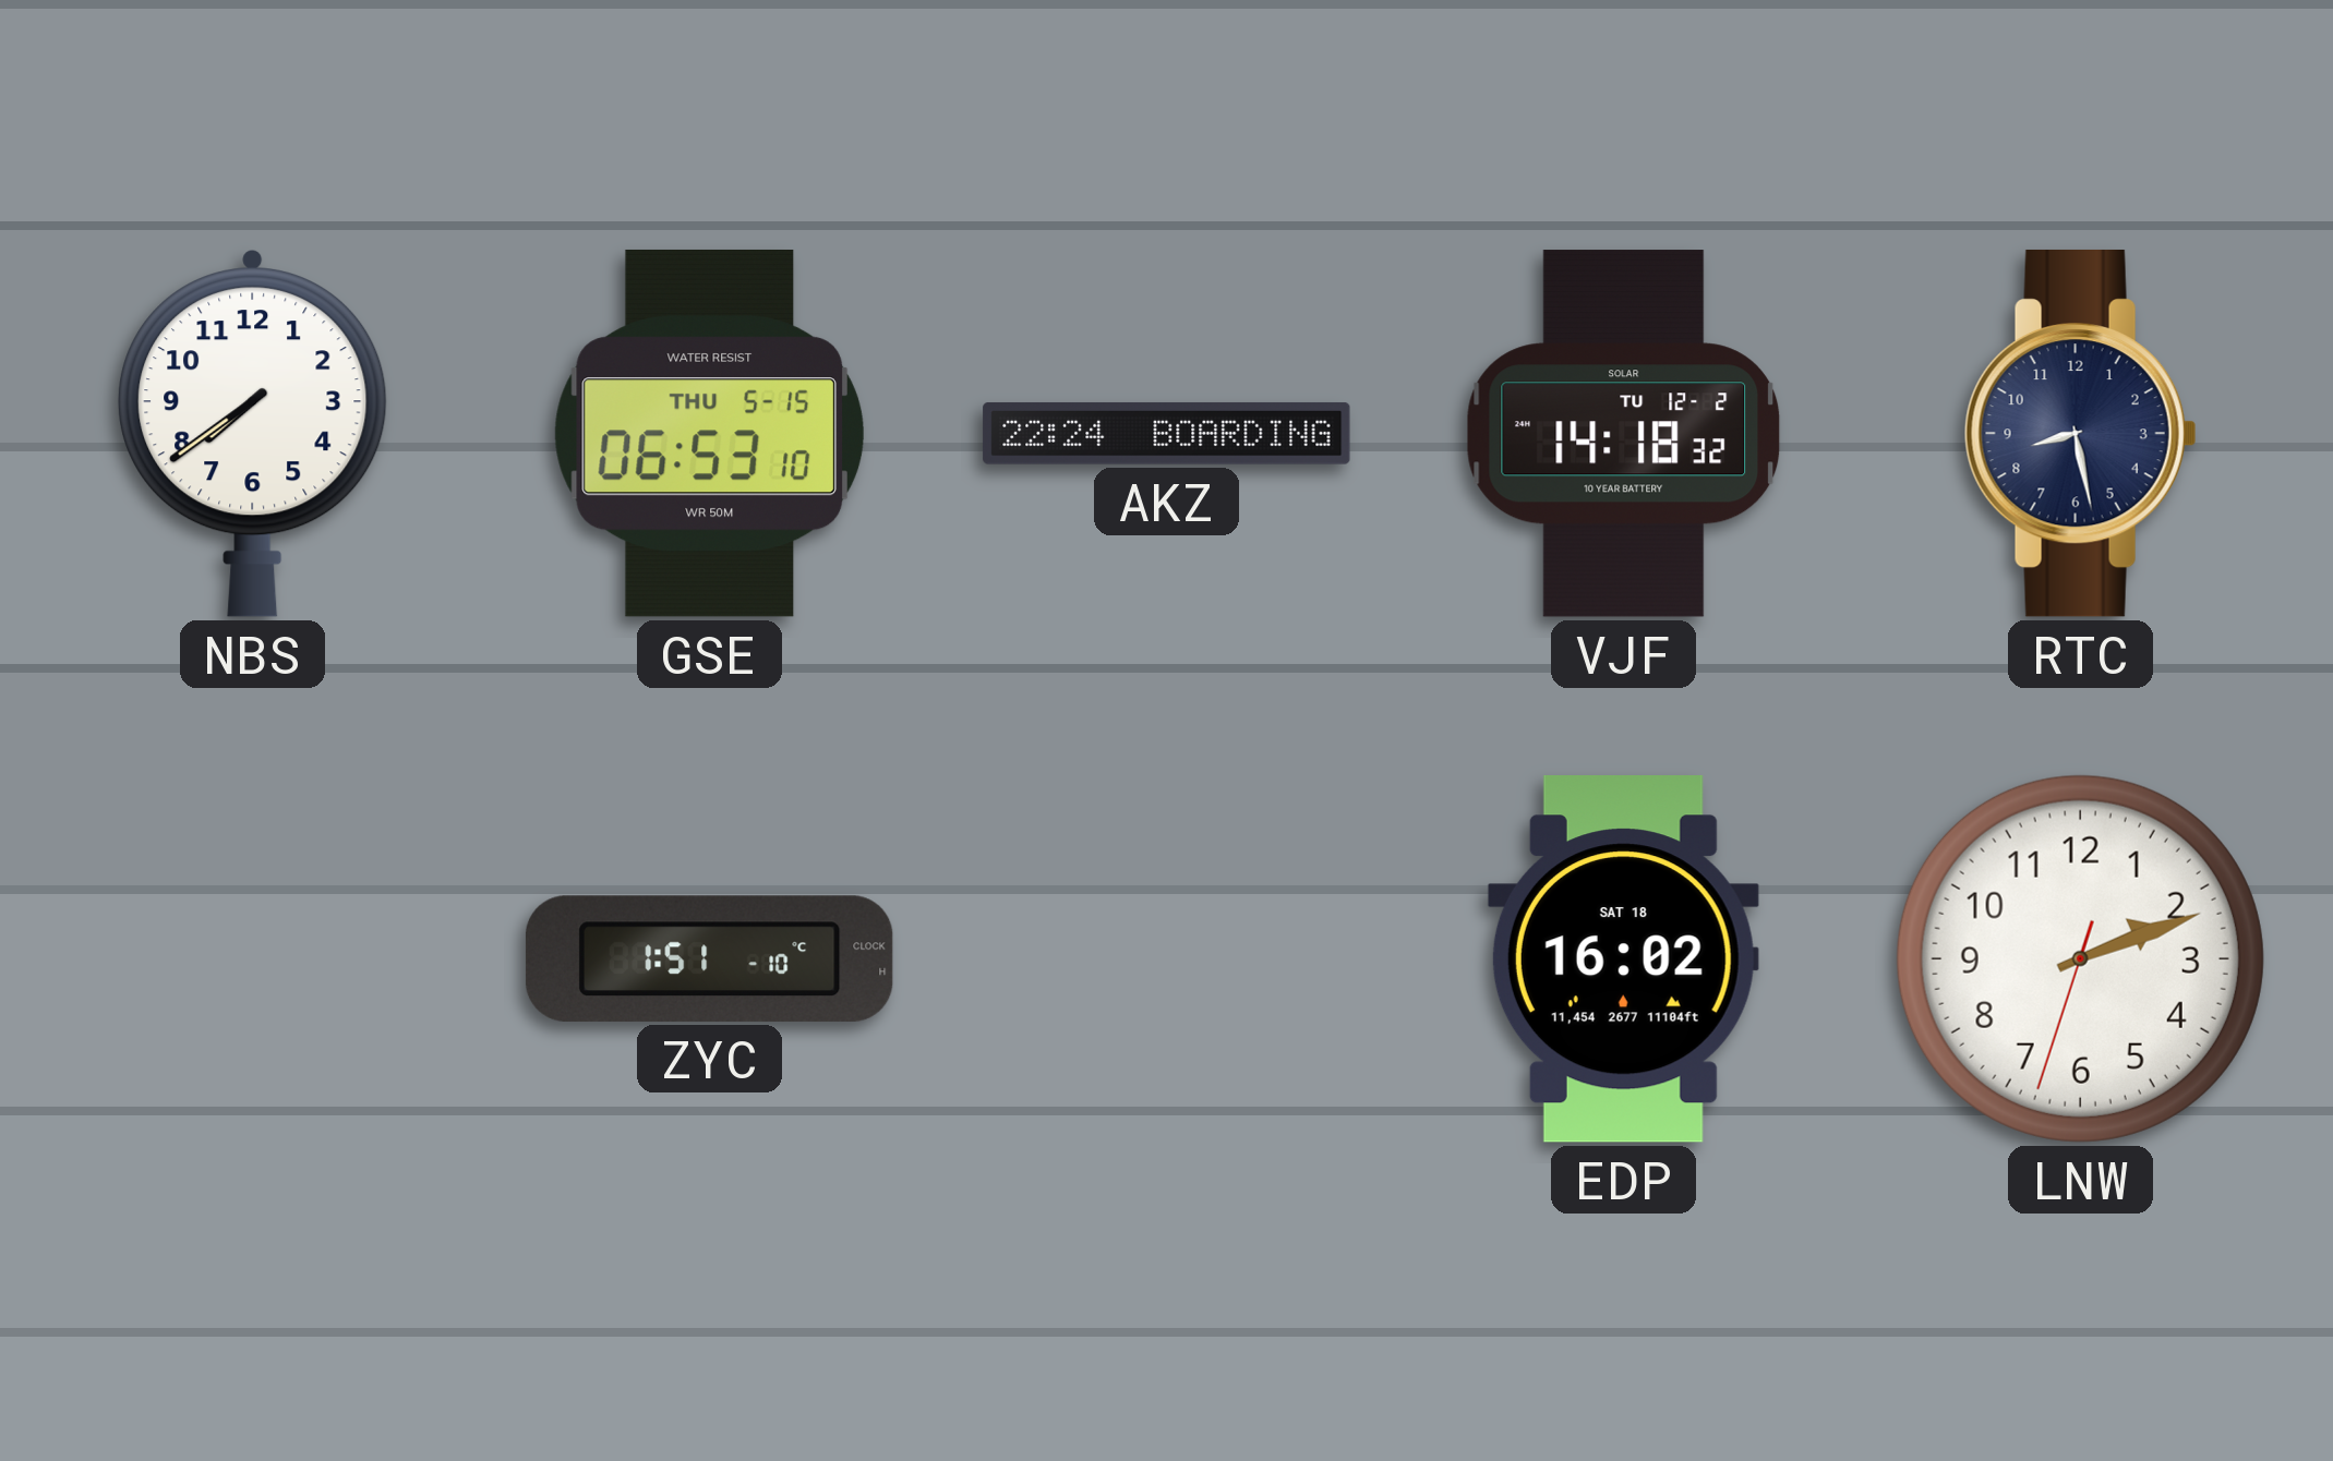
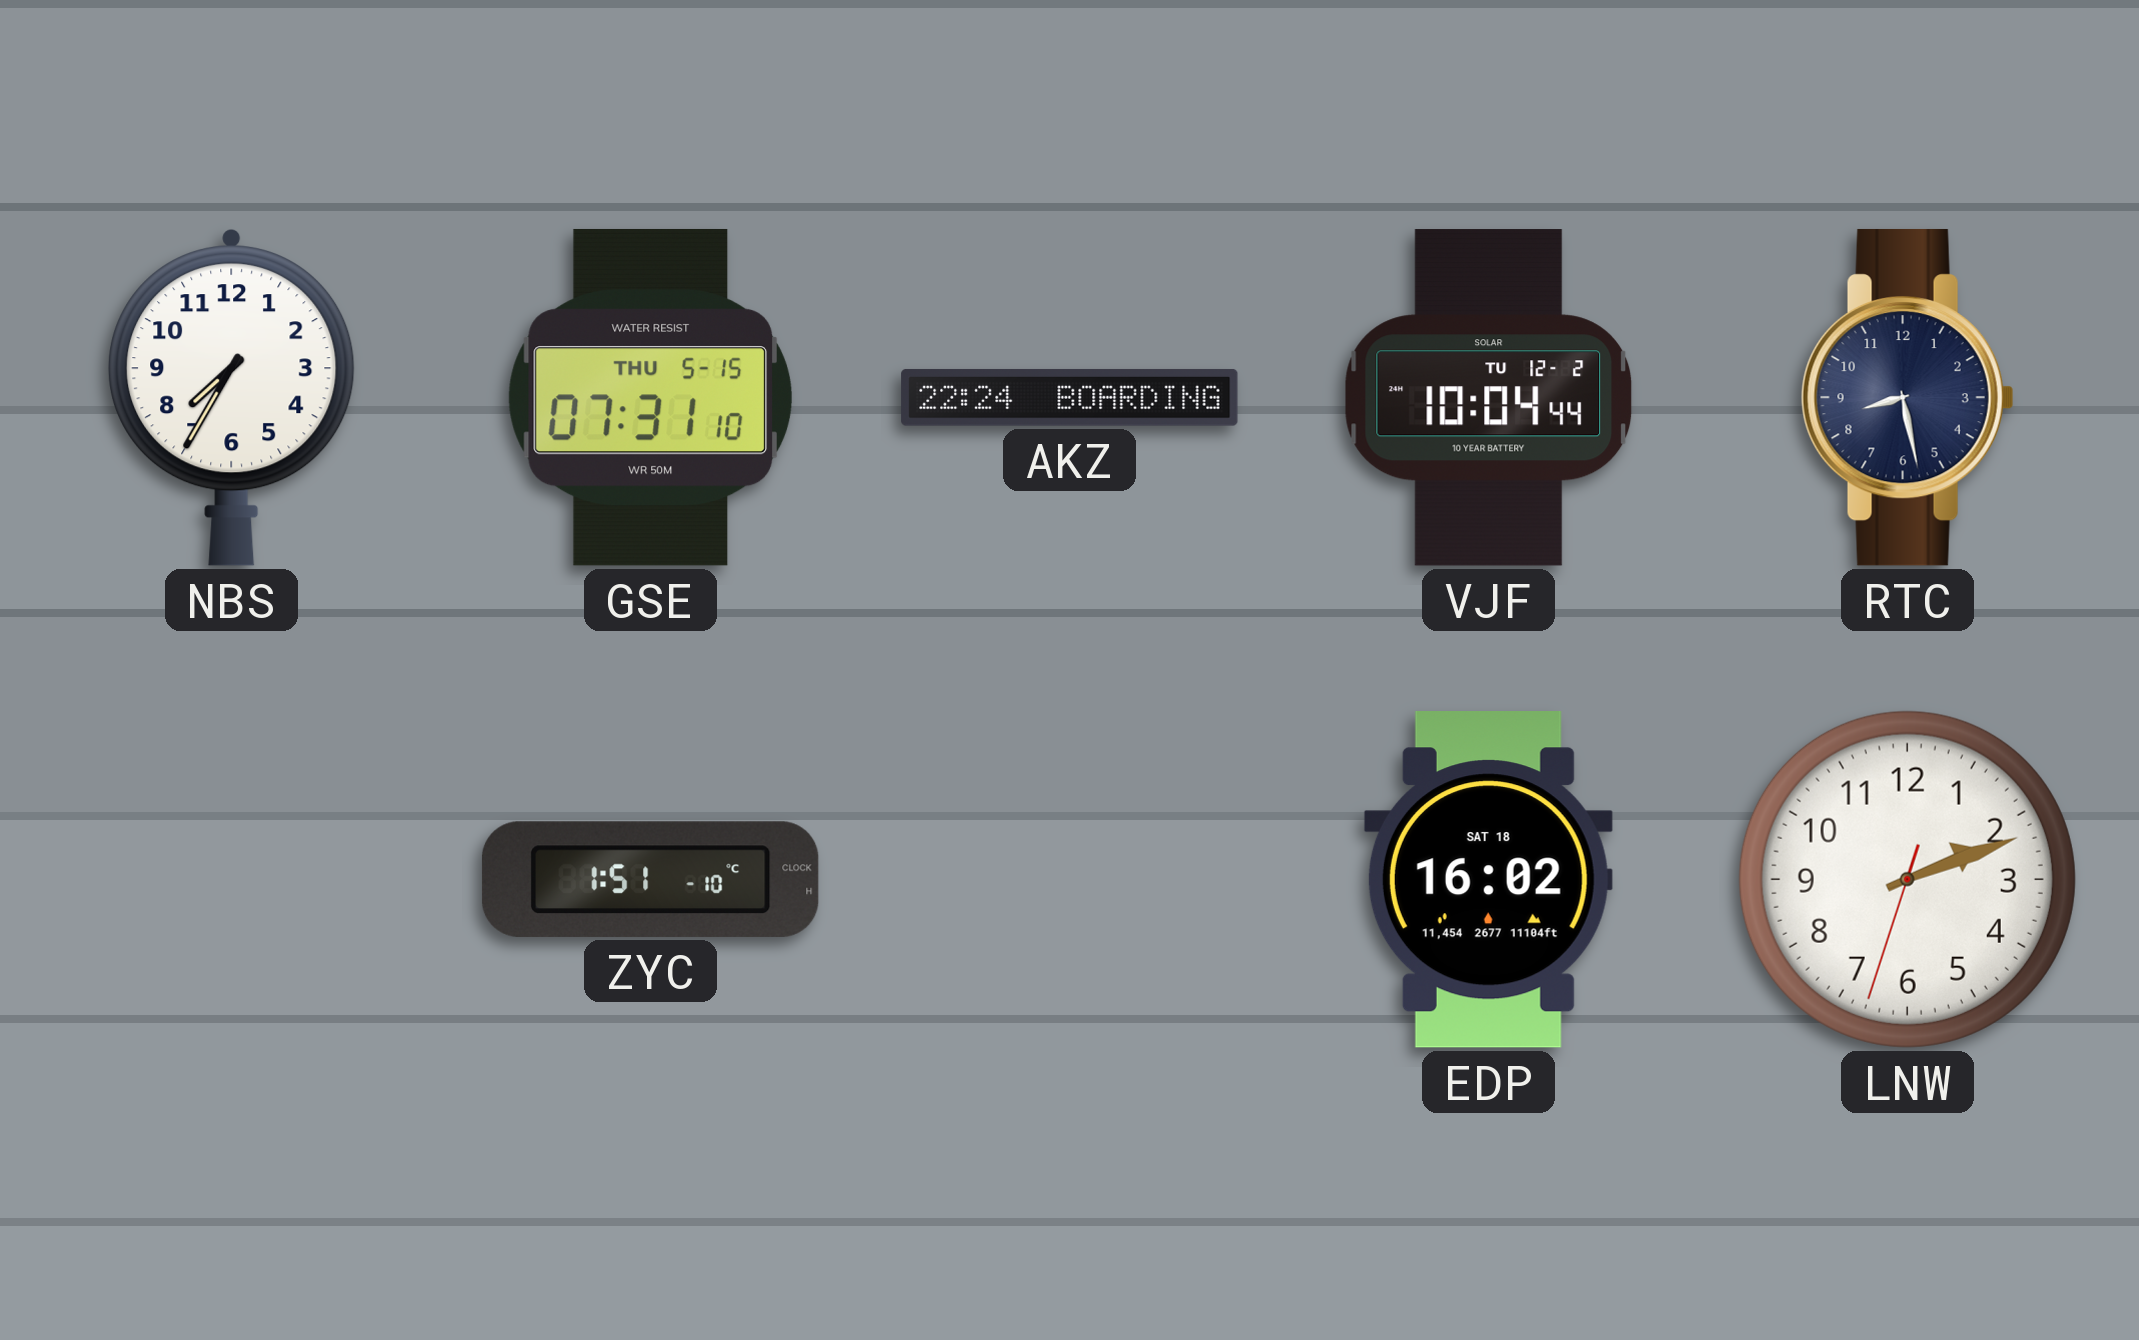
NBS: 7:39 -> 7:35
GSE: 06:53 -> 07:31
VJF: 14:18 -> 10:04
